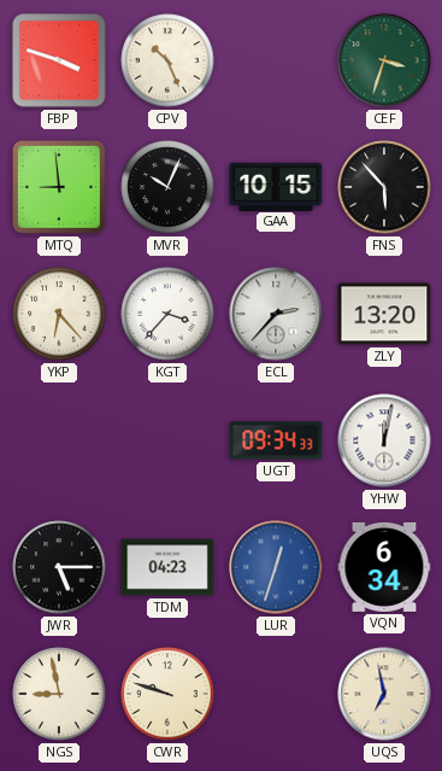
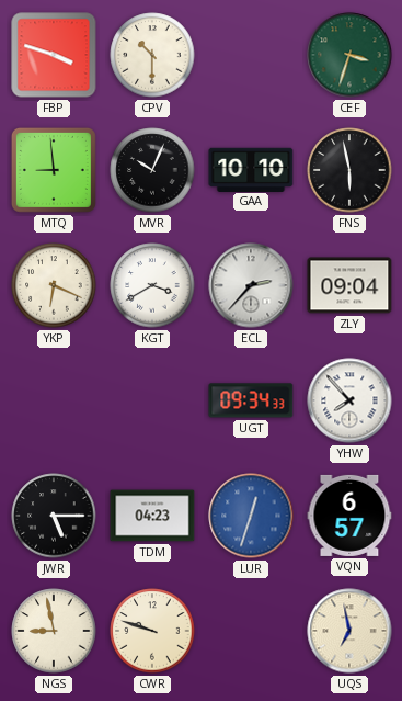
CPV: 10:26 -> 10:30
GAA: 10:15 -> 10:10
FNS: 5:53 -> 5:58
YKP: 6:23 -> 6:19
KGT: 3:37 -> 3:40
ZLY: 13:20 -> 09:04
YHW: 12:02 -> 7:53
VQN: 6:34 -> 6:57
